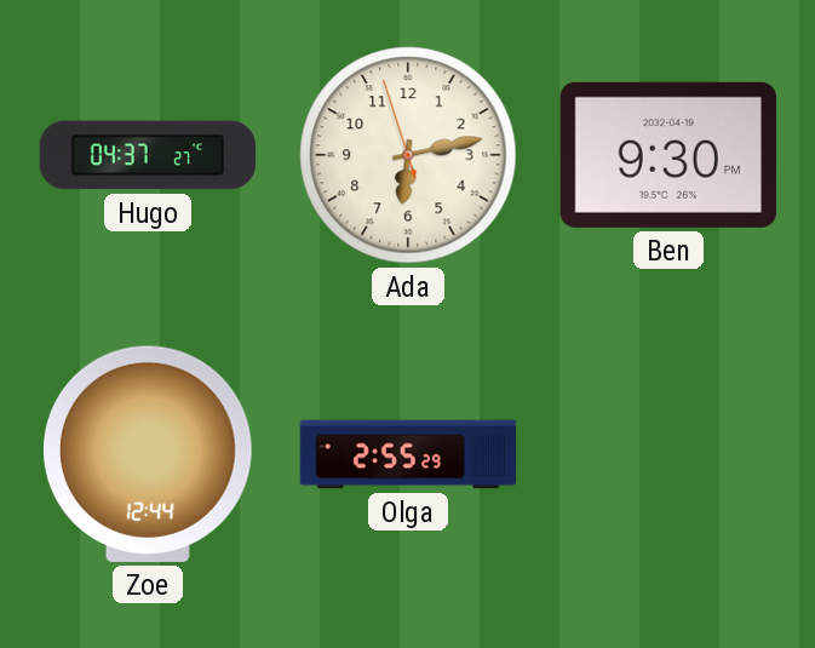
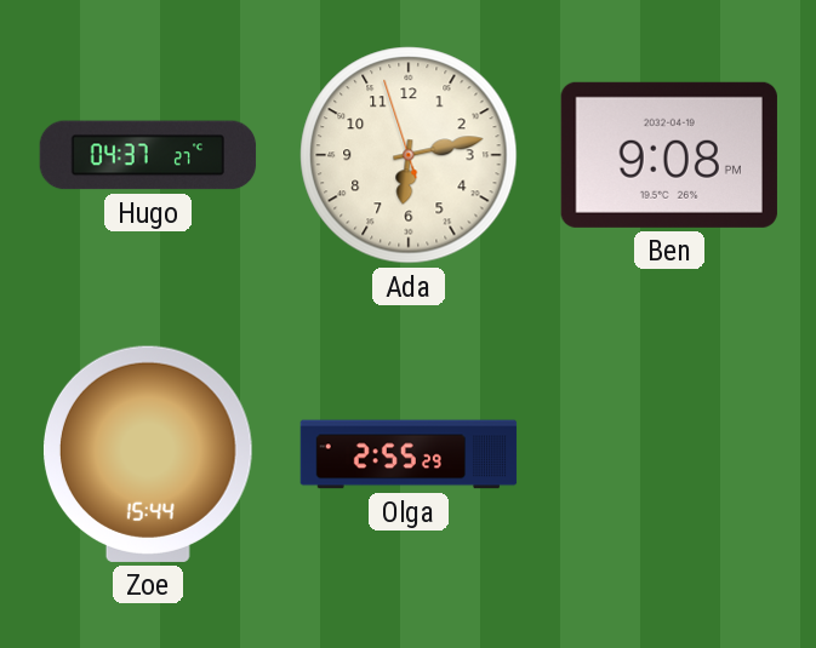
Ben: 9:30 -> 9:08
Zoe: 12:44 -> 15:44
